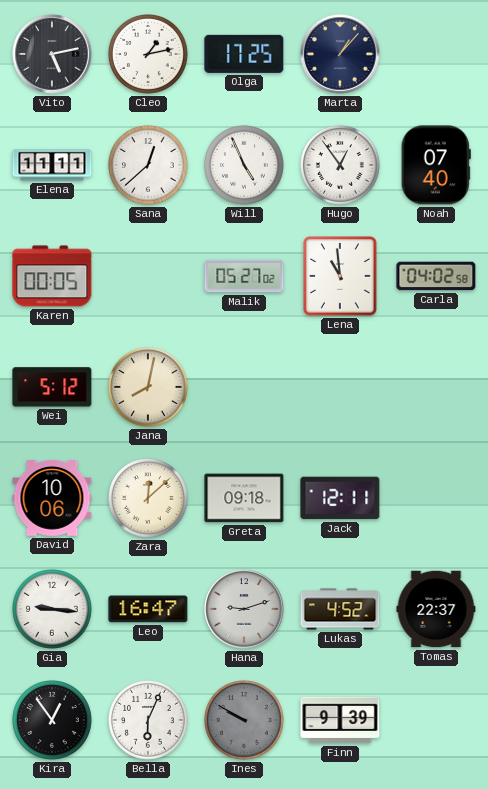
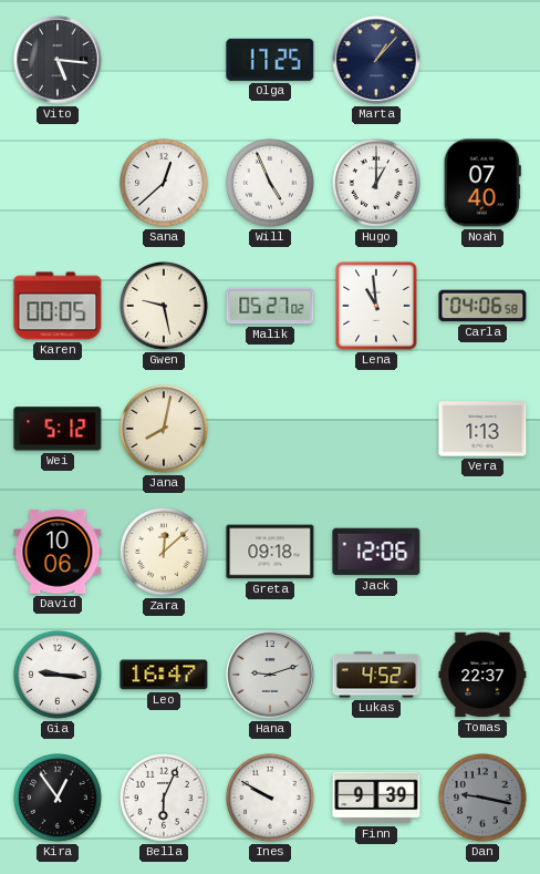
Vito: 5:13 -> 5:16
Cleo: 1:13 -> none
Elena: 11:11 -> none
Hugo: 12:54 -> 1:00
Gwen: none -> 9:28
Carla: 04:02 -> 04:06
Vera: none -> 1:13
Jack: 12:11 -> 12:06
Ines dial: grey -> white
Dan: none -> 9:17
